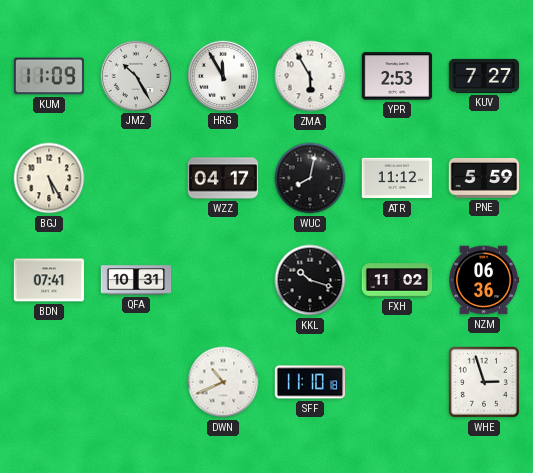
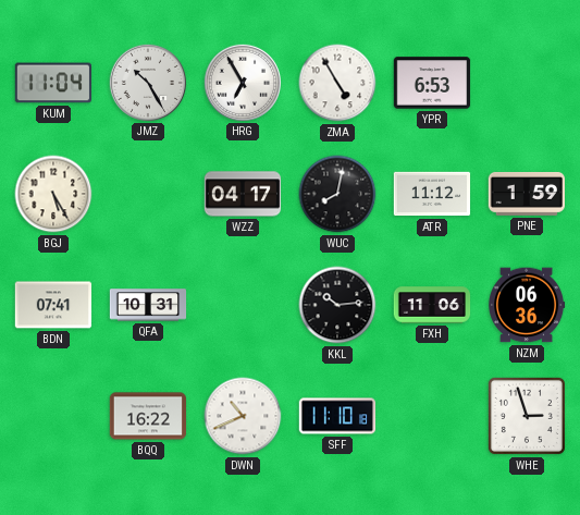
KUM: 11:09 -> 11:04
HRG: 11:55 -> 6:55
ZMA: 5:55 -> 4:55
YPR: 2:53 -> 6:53
KUV: 7:27 -> none
PNE: 5:59 -> 1:59
KKL: 10:18 -> 10:14
FXH: 11:02 -> 11:06
BQQ: none -> 16:22
